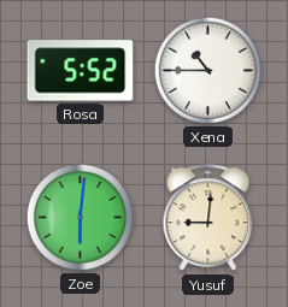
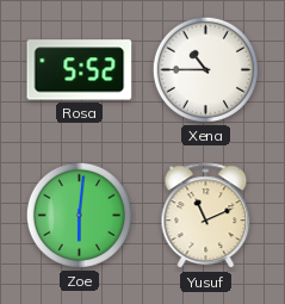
Yusuf: 9:01 -> 11:11
